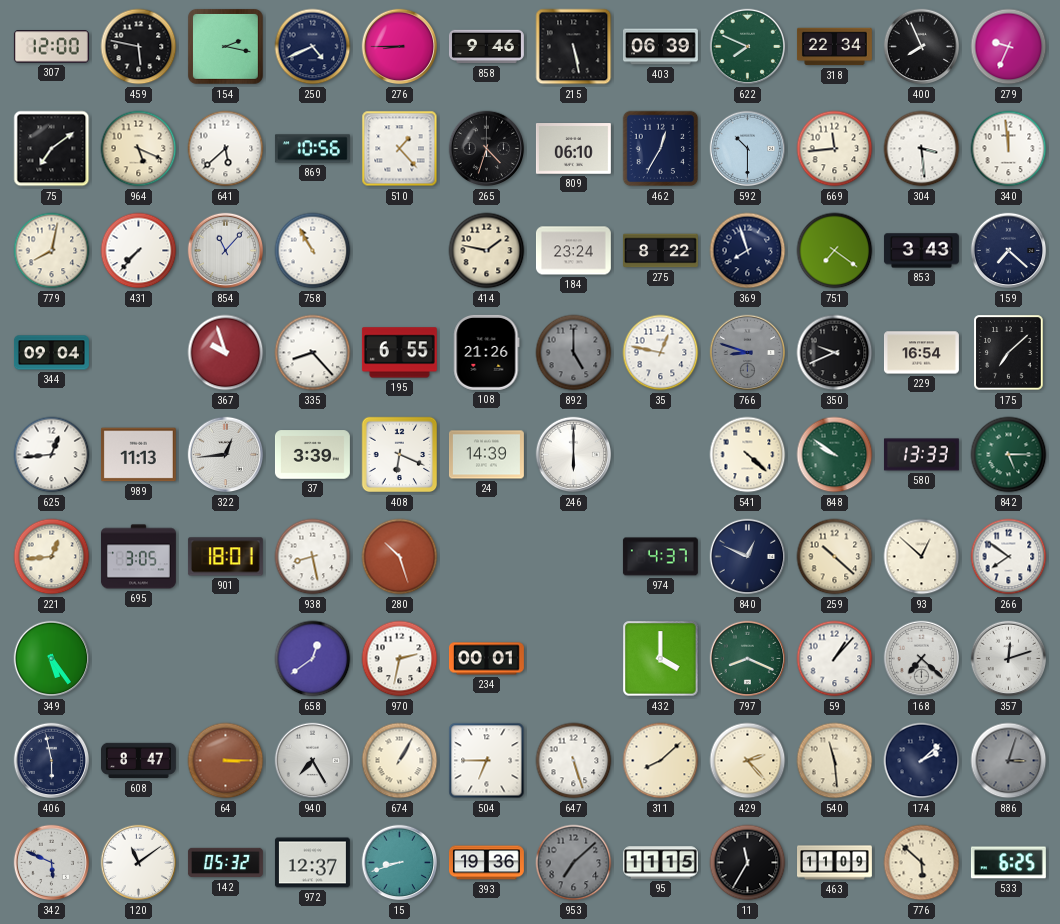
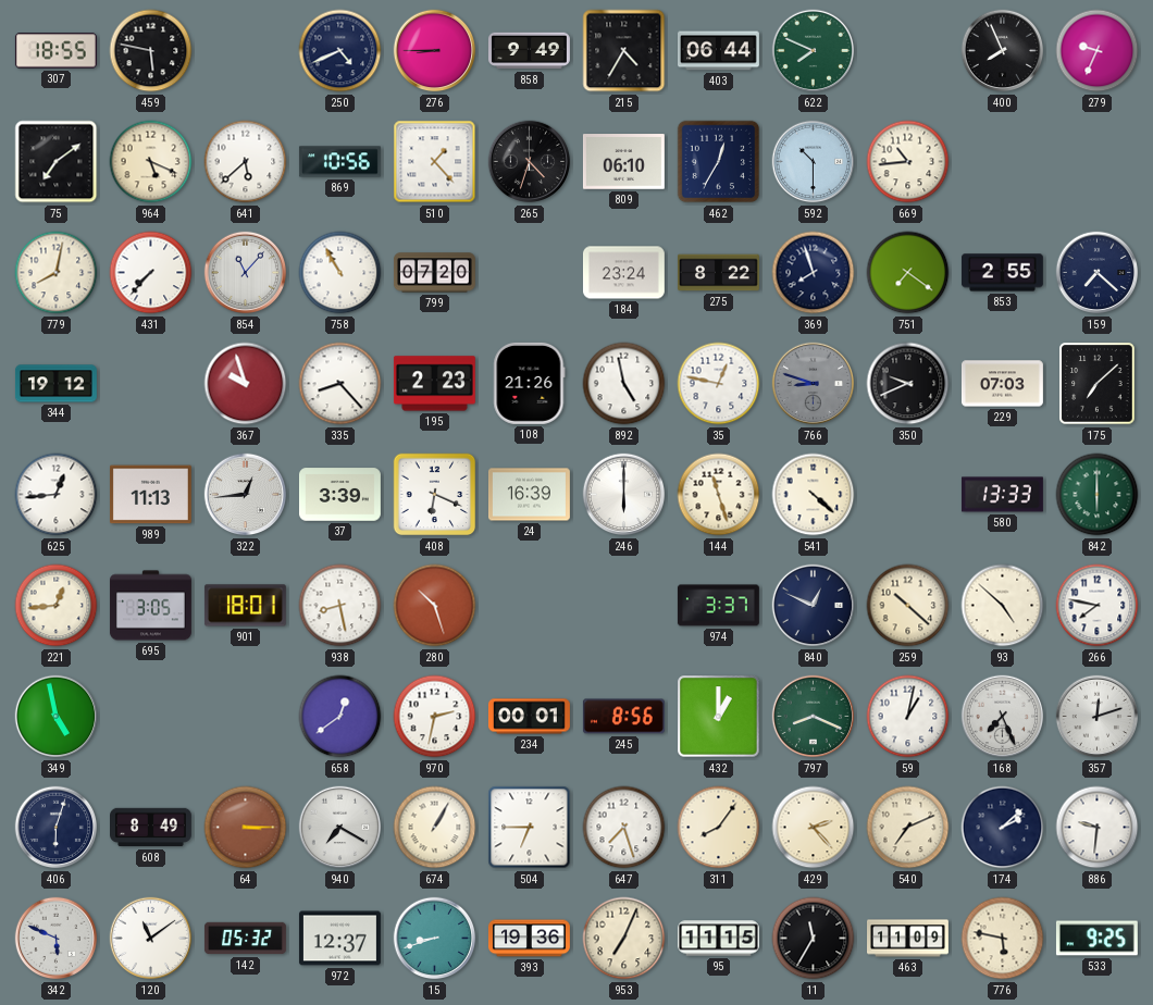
307: 12:00 -> 18:55
154: 2:17 -> none
858: 9:46 -> 9:49
215: 5:28 -> 4:35
403: 06:39 -> 06:44
318: 22:34 -> none
669: 11:44 -> 10:44
304: 3:29 -> none
340: 11:59 -> none
799: none -> 07:20
414: 1:47 -> none
853: 3:43 -> 2:55
344: 09:04 -> 19:12
195: 6:55 -> 2:23
892: 5:00 -> 4:58
892 dial: grey -> white
229: 16:54 -> 07:03
24: 14:39 -> 16:39
144: none -> 11:27
848: 9:51 -> none
842: 5:15 -> 6:00
974: 4:37 -> 3:37
93: 12:52 -> 4:52
266: 7:51 -> 7:47
349: 5:24 -> 4:58
245: none -> 8:56
432: 4:00 -> 1:00
59: 1:07 -> 1:02
168: 7:22 -> 7:26
406: 5:58 -> 6:03
608: 8:47 -> 8:49
940: 7:25 -> 7:20
647: 5:27 -> 7:27
311: 8:08 -> 8:06
540: 11:29 -> 7:11
886: 3:03 -> 9:31
886 dial: grey -> white
953: 7:08 -> 7:04
953 dial: grey -> cream
776: 5:52 -> 5:47
533: 6:25 -> 9:25
